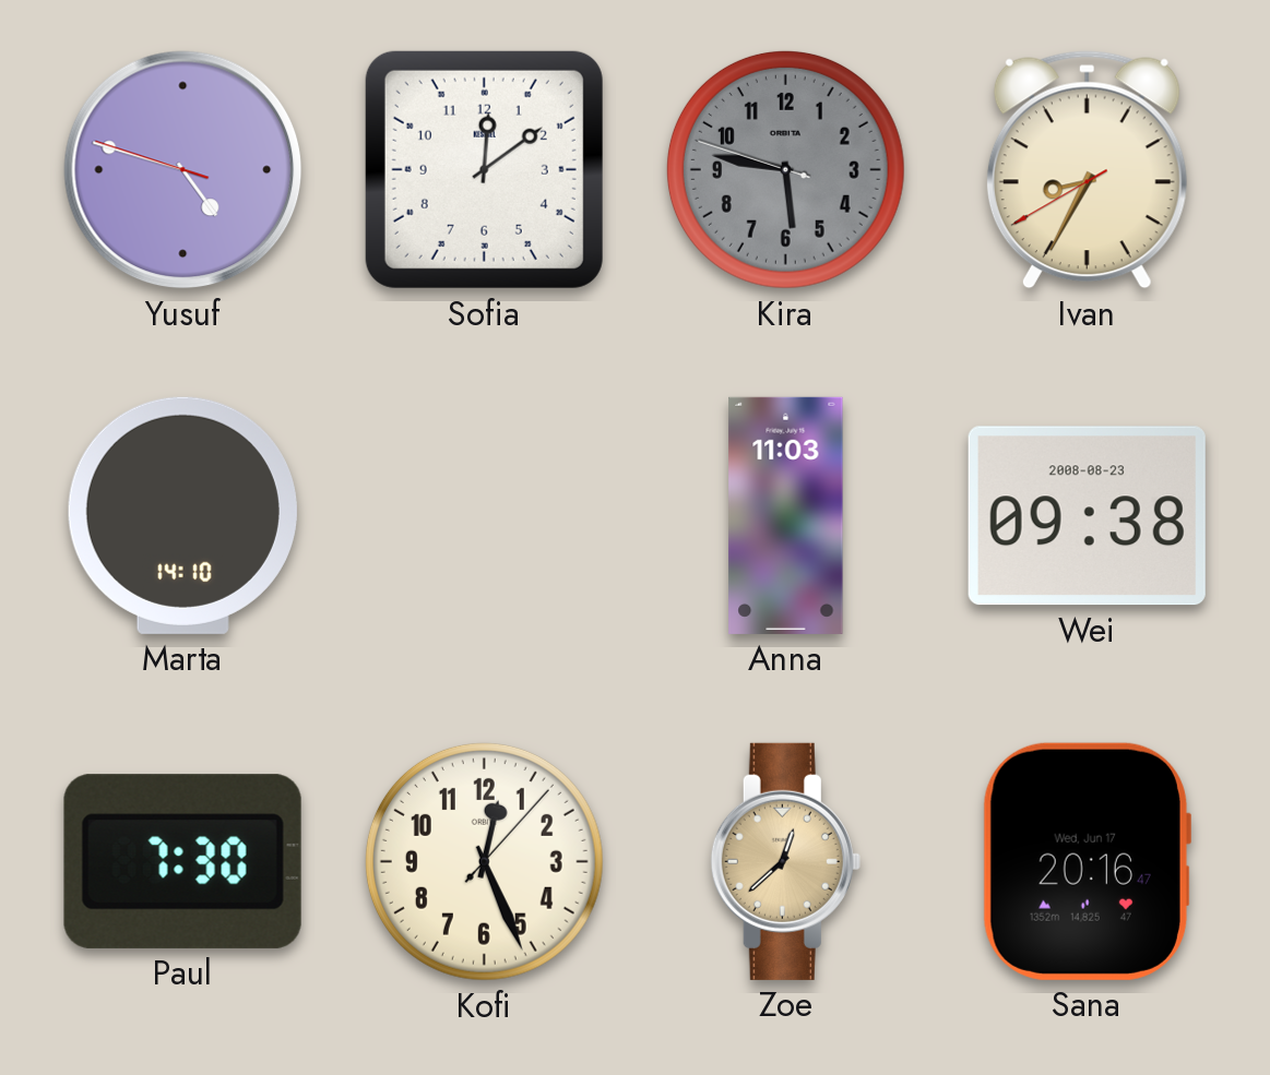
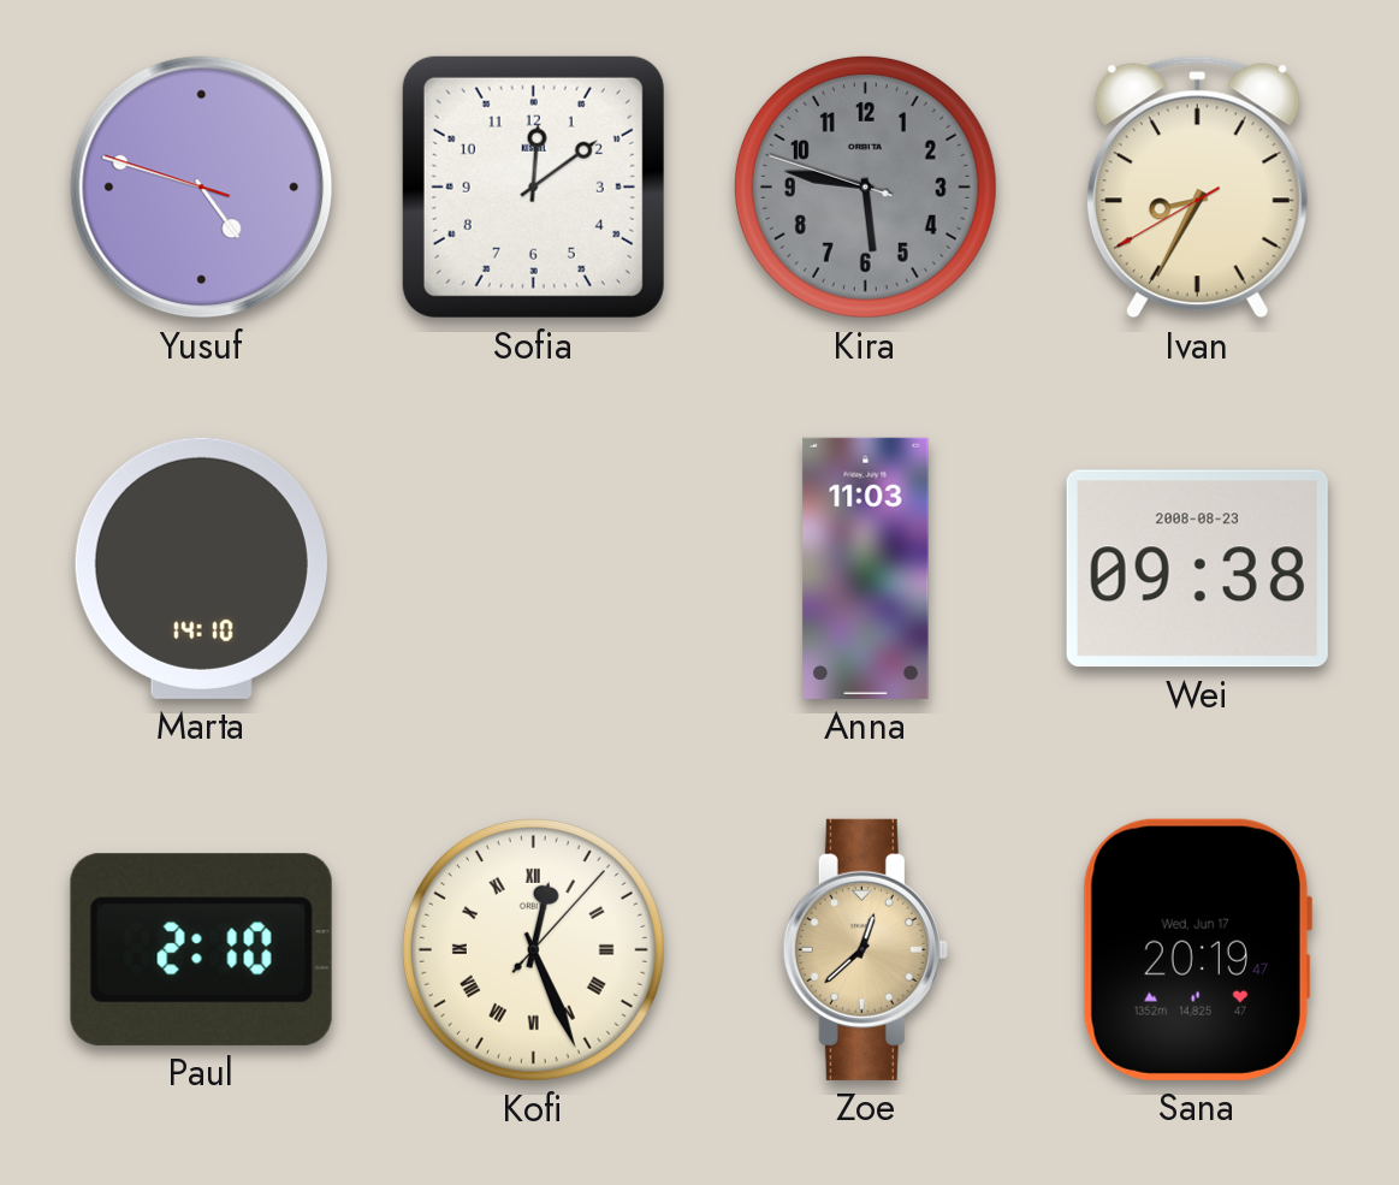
Paul: 7:30 -> 2:10
Kofi numerals: Arabic -> Roman
Sana: 20:16 -> 20:19
